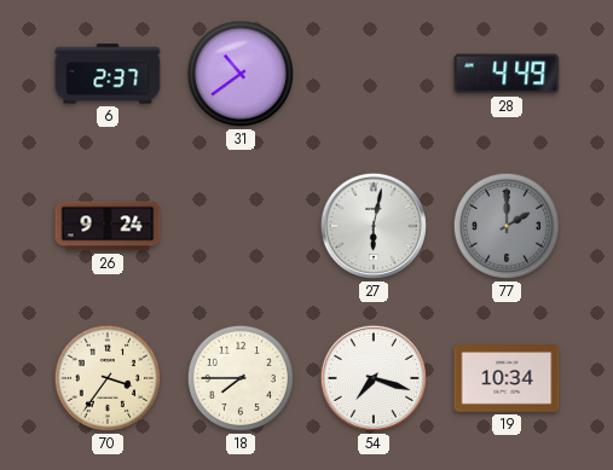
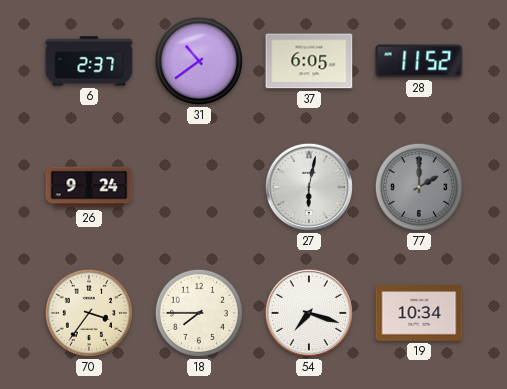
37: none -> 6:05
28: 4:49 -> 11:52
